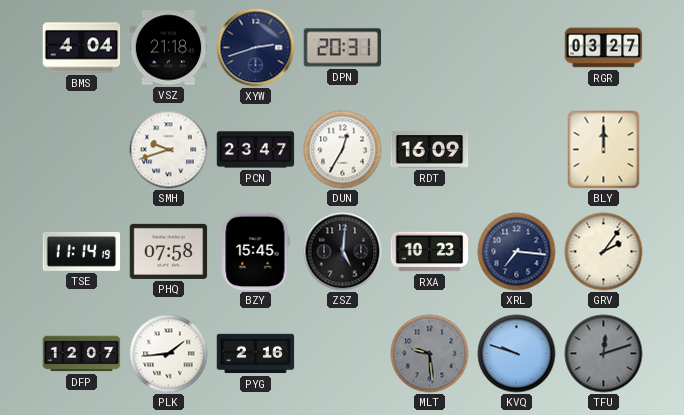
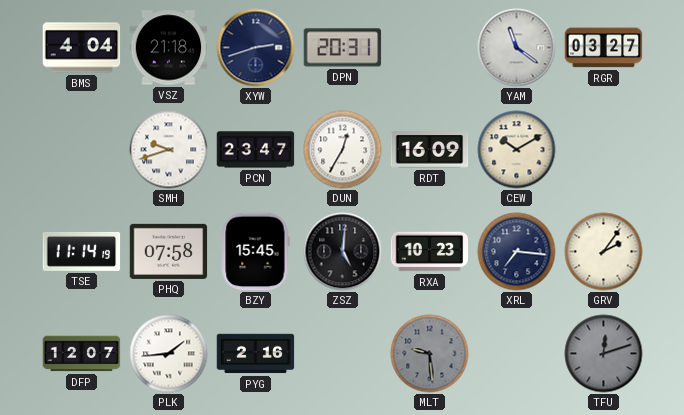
YAM: none -> 11:21
CEW: none -> 10:10
BLY: 12:00 -> none
KVQ: 9:48 -> none
